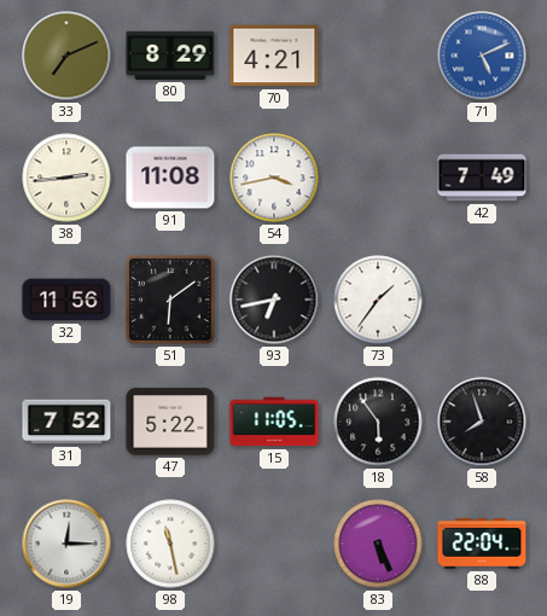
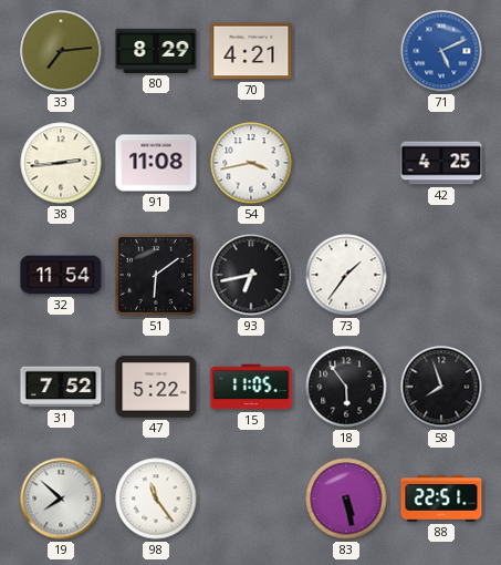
33: 7:11 -> 7:14
42: 7:49 -> 4:25
32: 11:56 -> 11:54
19: 12:15 -> 7:52
98: 11:28 -> 11:24
83: 5:26 -> 5:28
88: 22:04 -> 22:51
